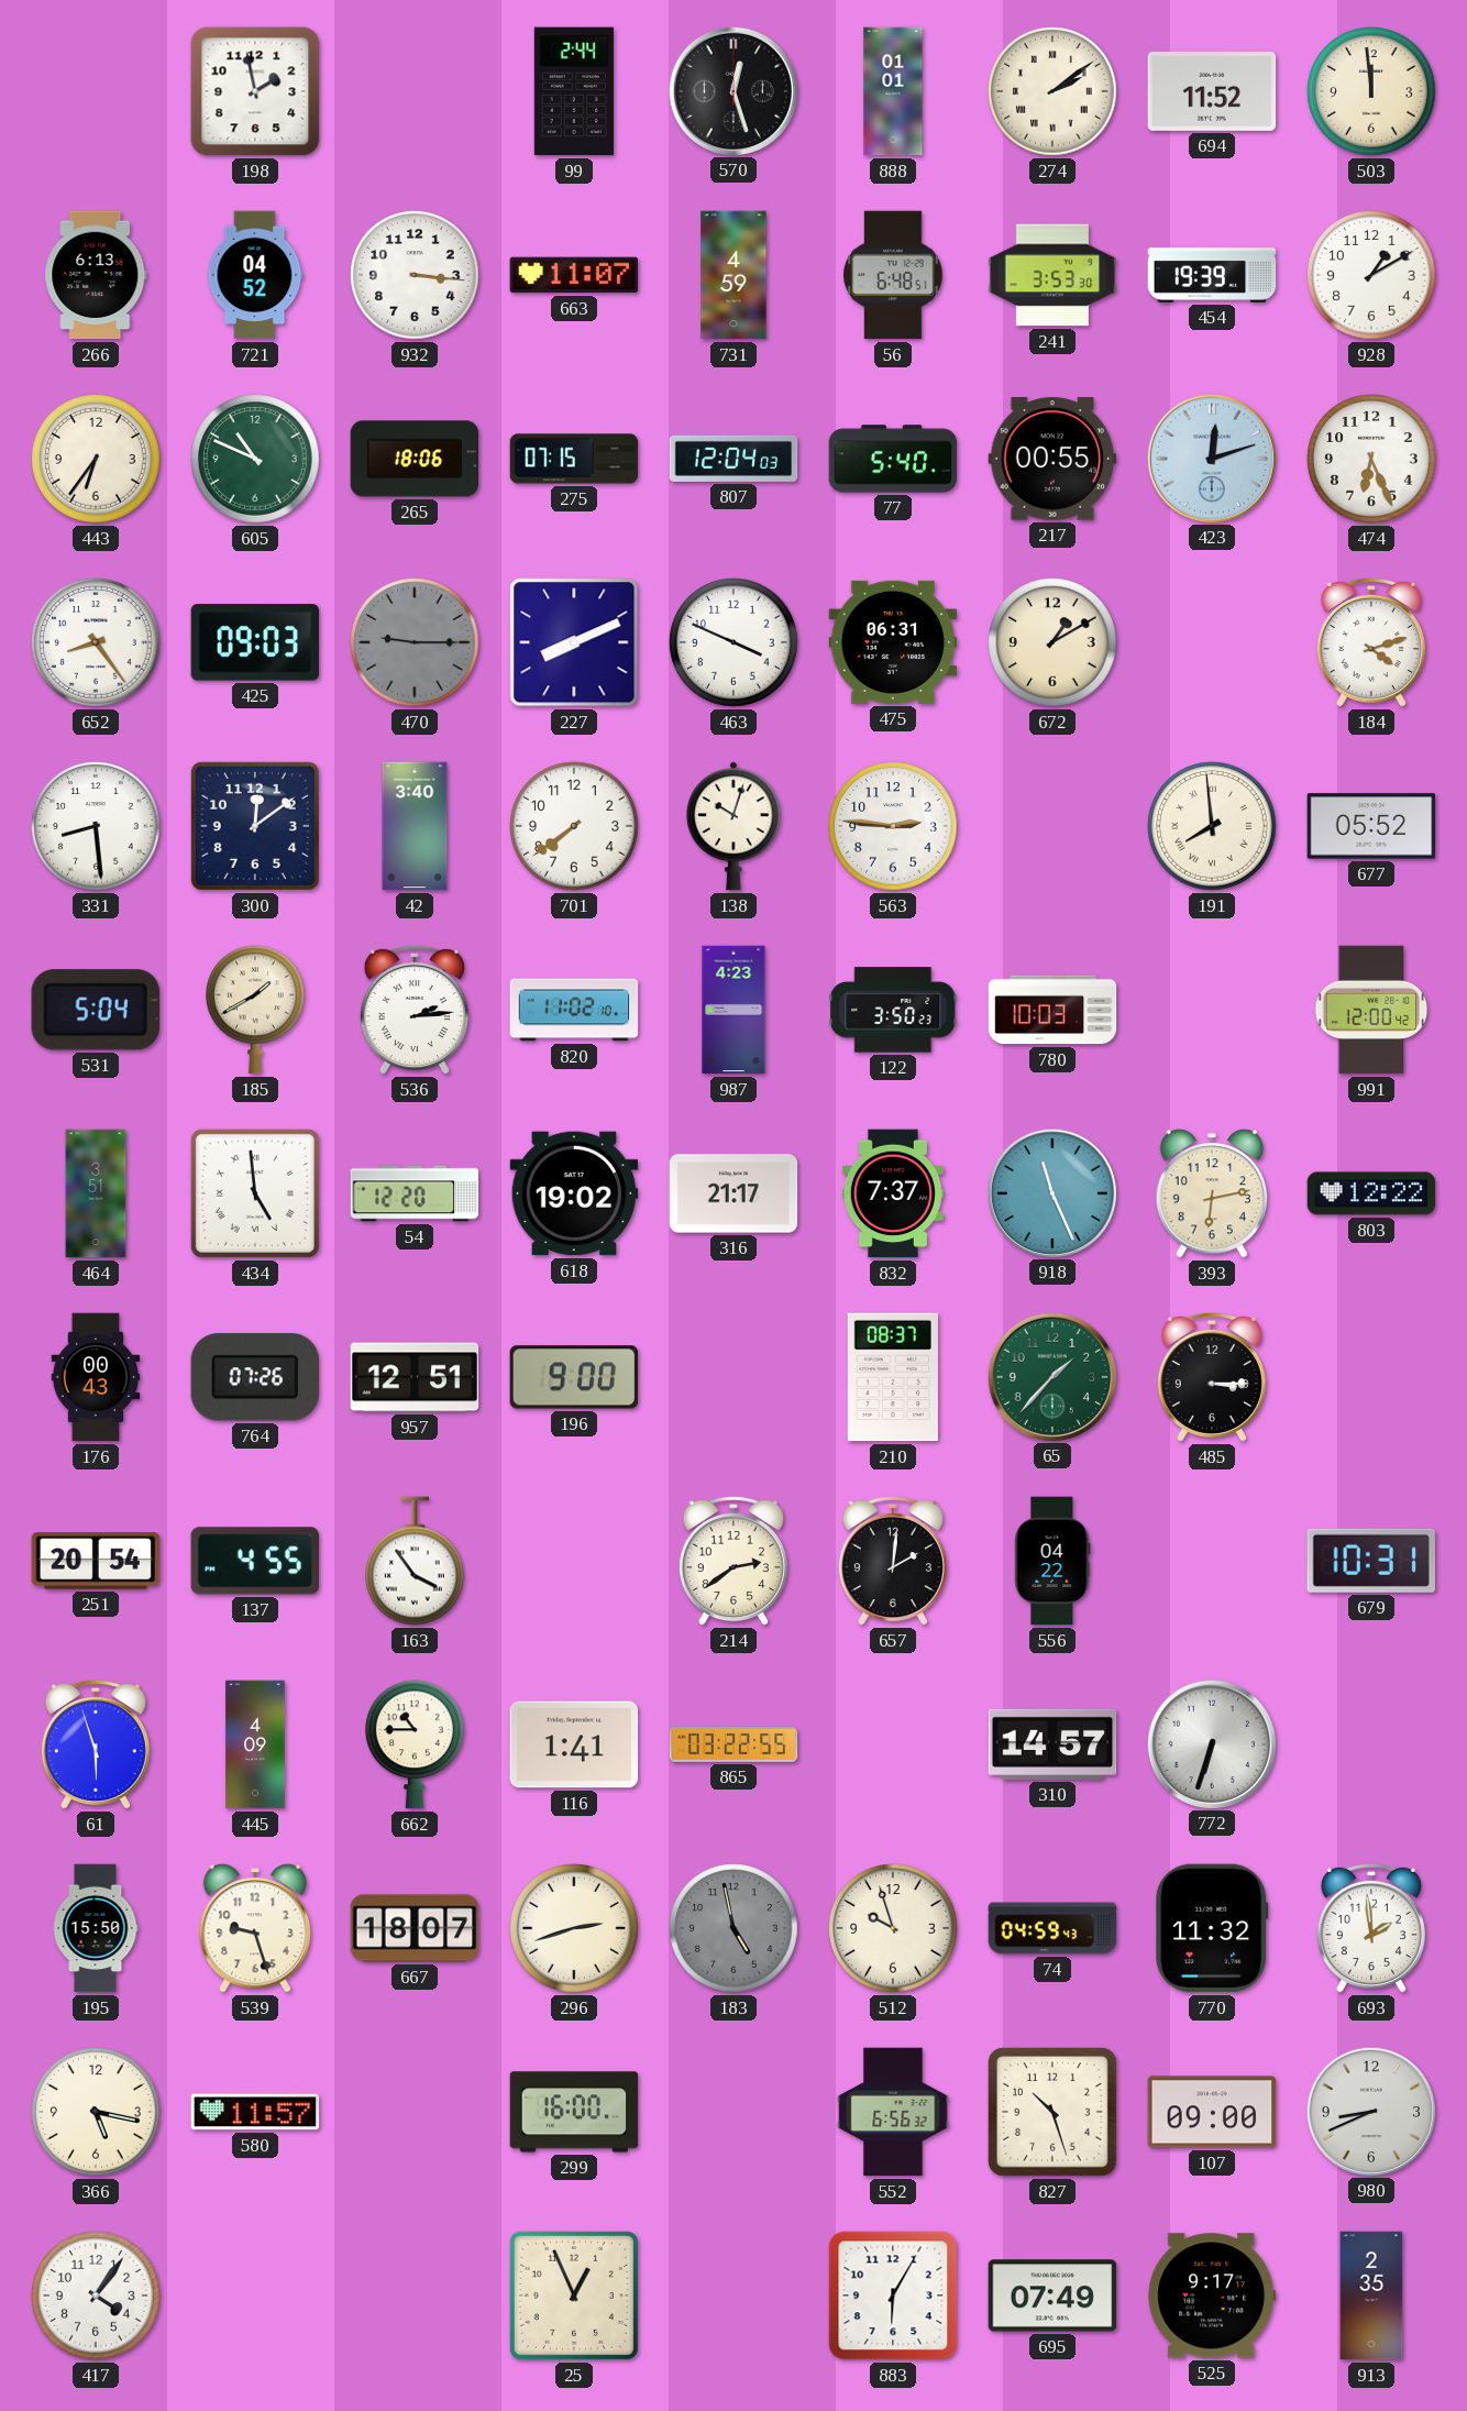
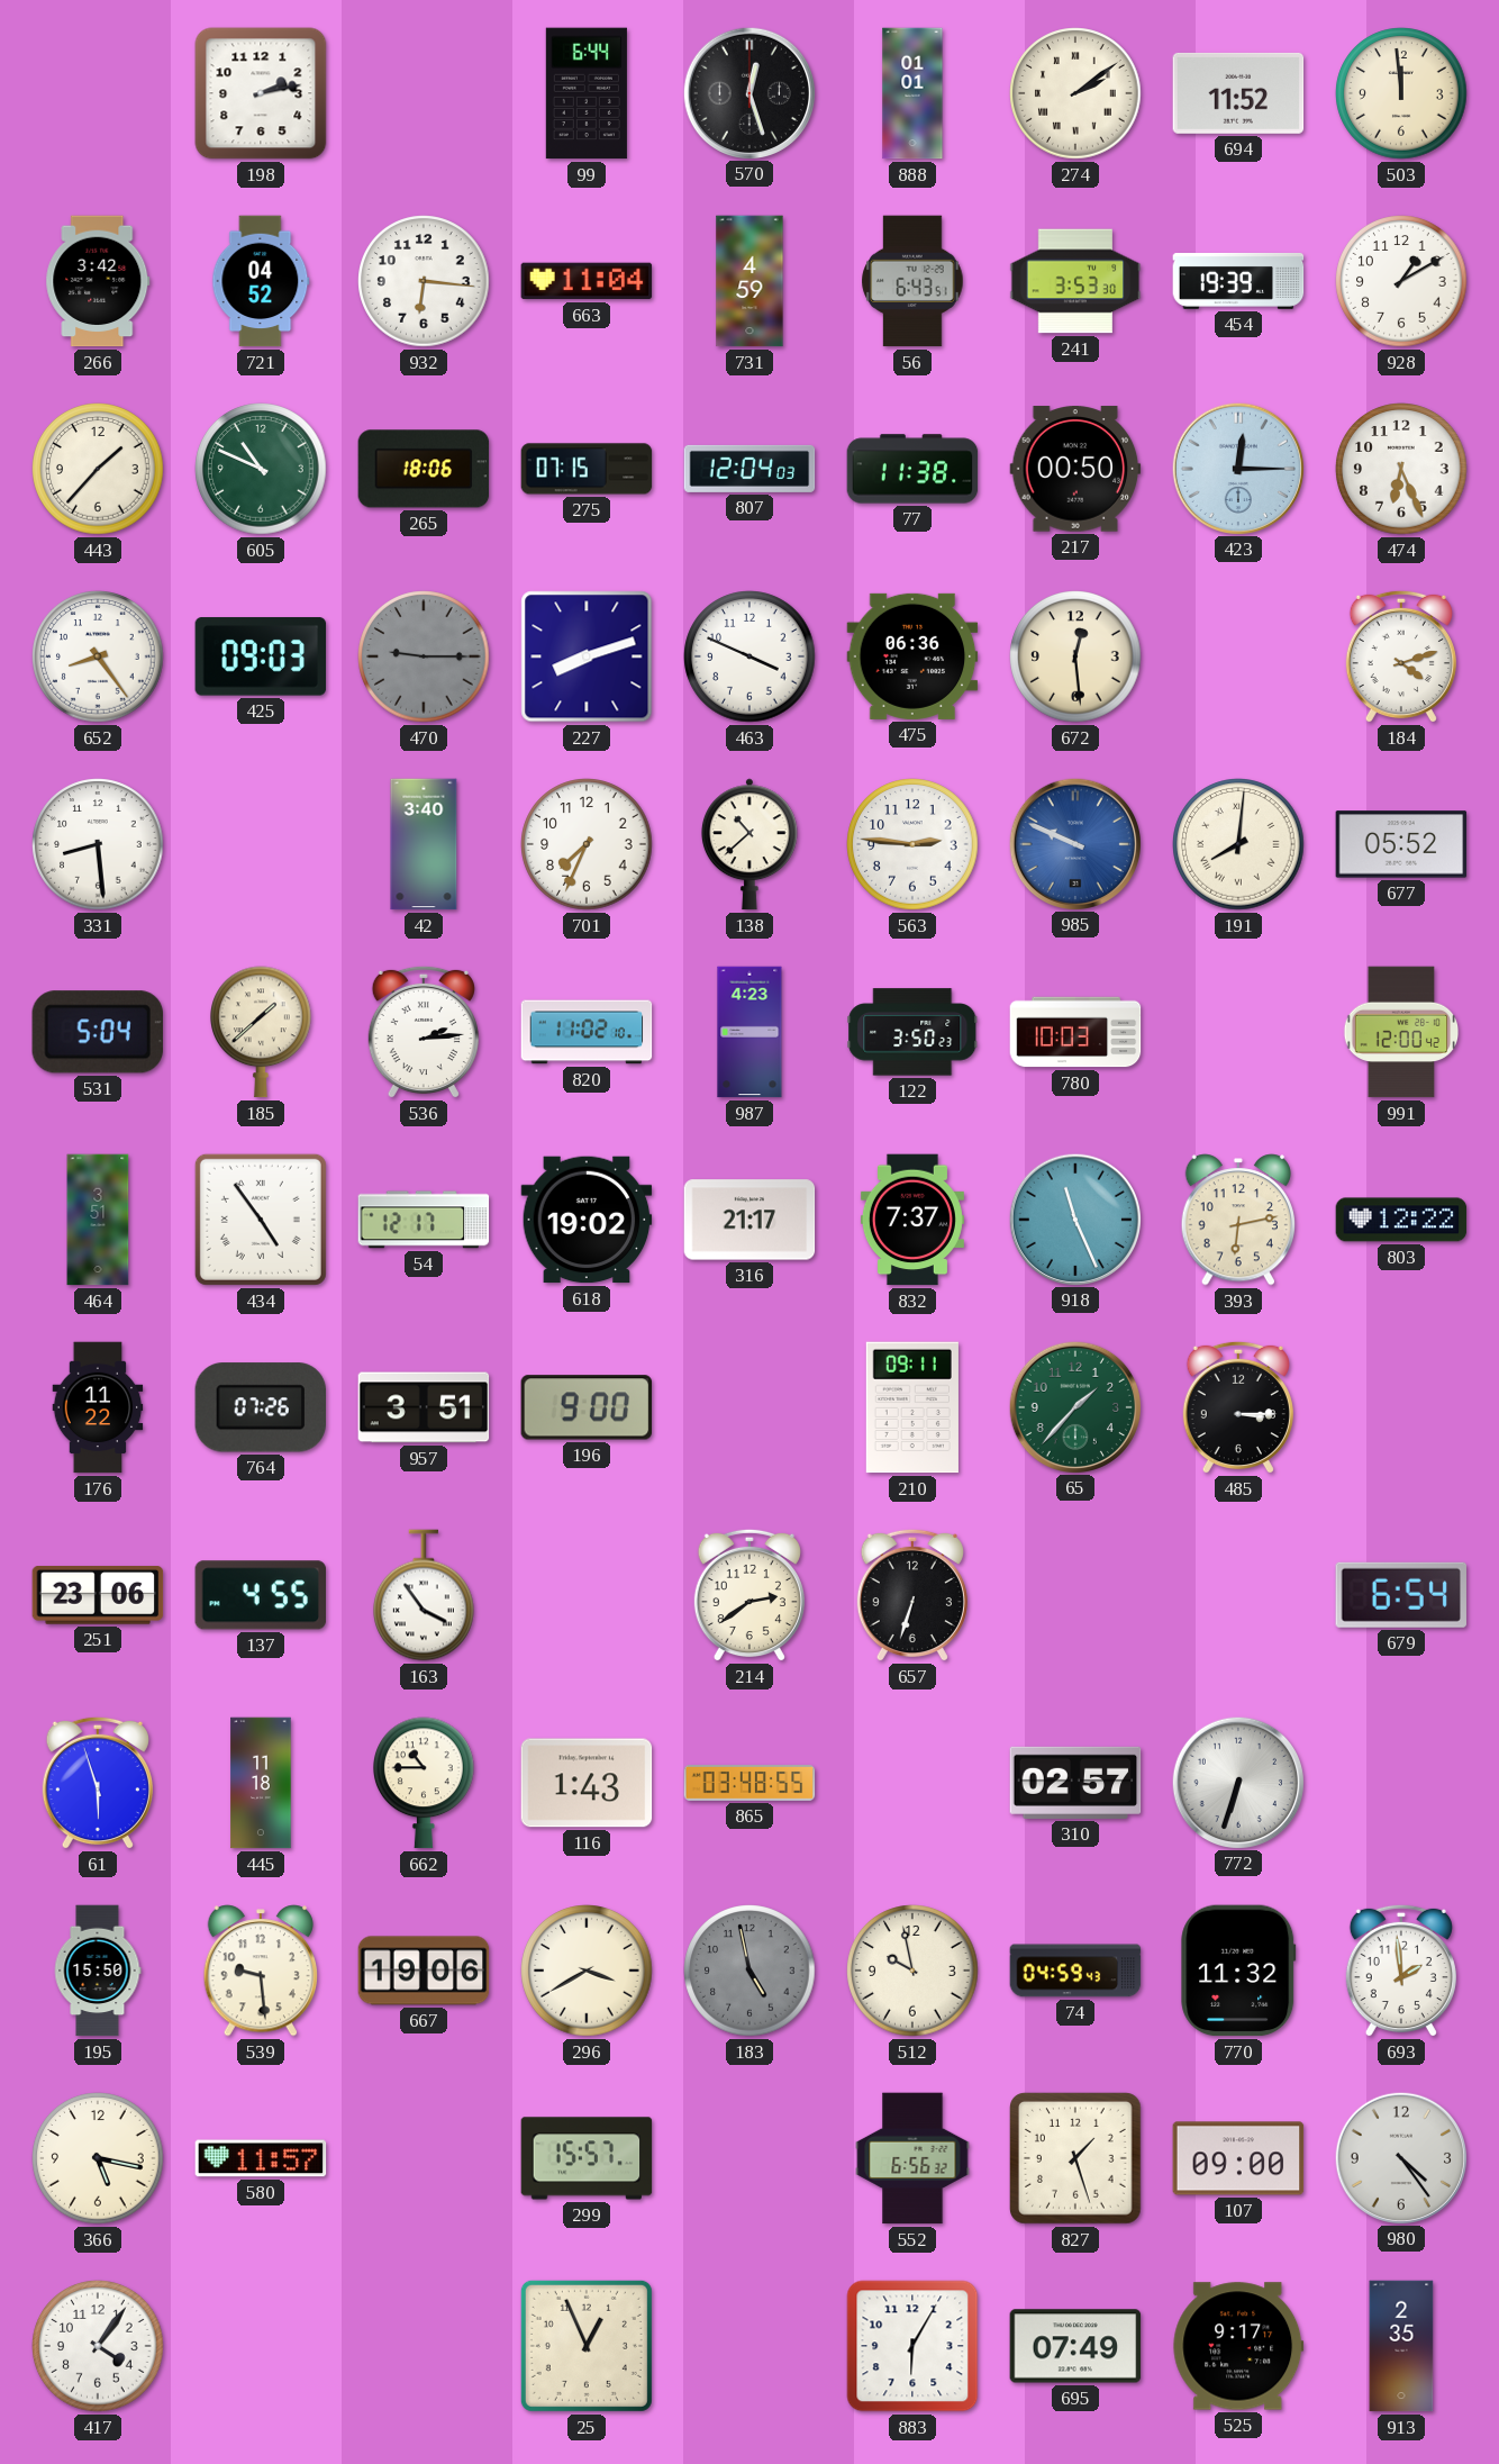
198: 1:58 -> 2:13
99: 2:44 -> 6:44
266: 6:13 -> 3:42
932: 3:16 -> 6:16
663: 11:07 -> 11:04
56: 6:48 -> 6:43
443: 6:36 -> 1:37
77: 5:40 -> 11:38
217: 00:55 -> 00:50
423: 12:12 -> 12:15
227: 8:11 -> 8:12
475: 06:31 -> 06:36
672: 1:10 -> 12:29
300: 12:09 -> none
701: 7:39 -> 7:34
138: 10:03 -> 10:38
985: none -> 9:49
191: 7:59 -> 8:01
185: 1:40 -> 1:38
434: 4:59 -> 4:54
54: 12:20 -> 12:17
176: 00:43 -> 11:22
957: 12:51 -> 3:51
210: 08:37 -> 09:11
251: 20:54 -> 23:06
657: 2:01 -> 6:33
556: 04:22 -> none
679: 10:31 -> 6:54
445: 4:09 -> 11:18
116: 1:41 -> 1:43
865: 03:22 -> 03:48
310: 14:57 -> 02:57
539: 9:27 -> 9:29
667: 18:07 -> 19:06
296: 2:42 -> 3:40
512: 9:57 -> 9:58
299: 16:00 -> 15:57
827: 10:27 -> 1:27
980: 8:41 -> 4:24
